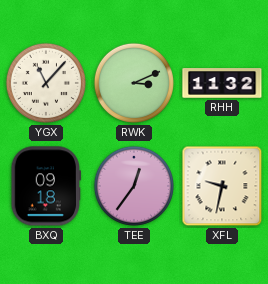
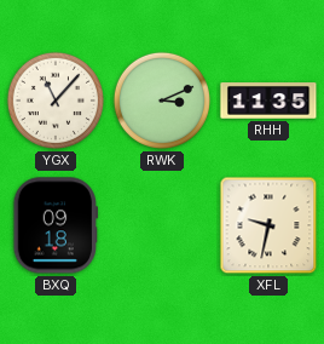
RHH: 11:32 -> 11:35
TEE: 12:36 -> none
